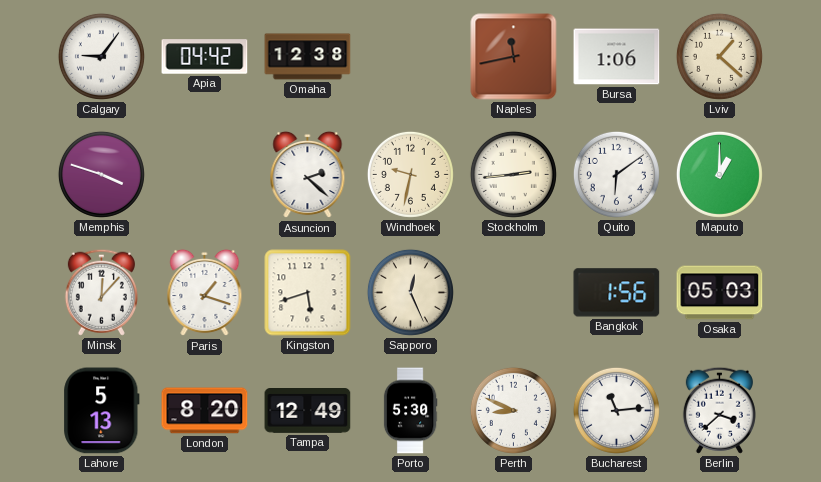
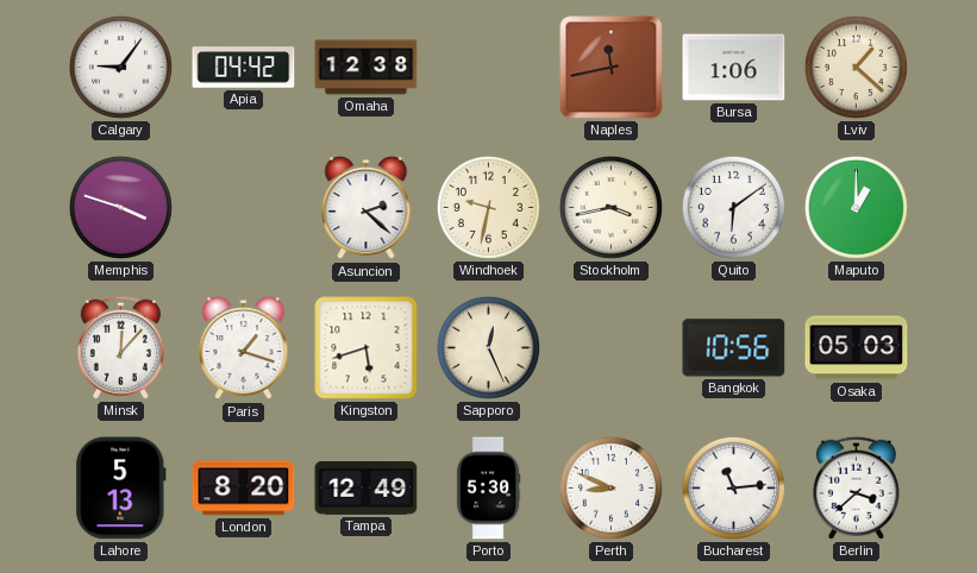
Stockholm: 2:44 -> 3:43
Bangkok: 1:56 -> 10:56
